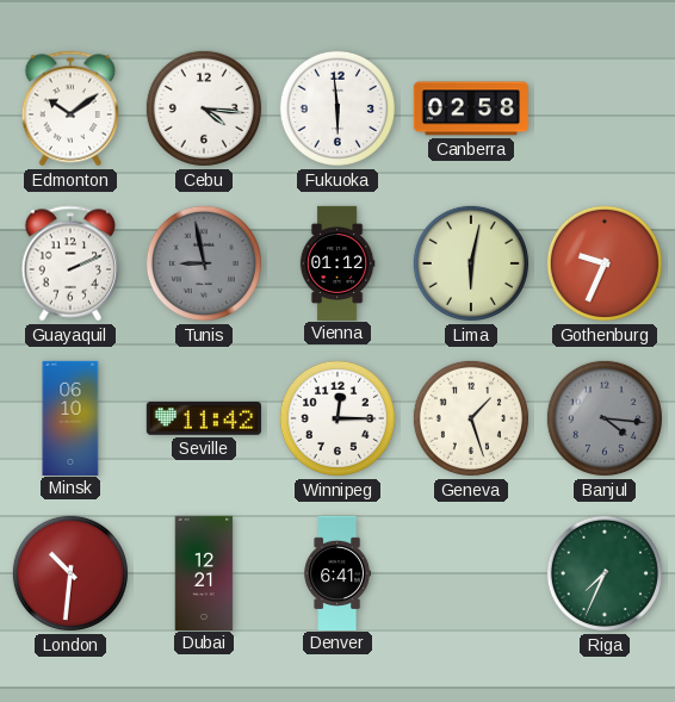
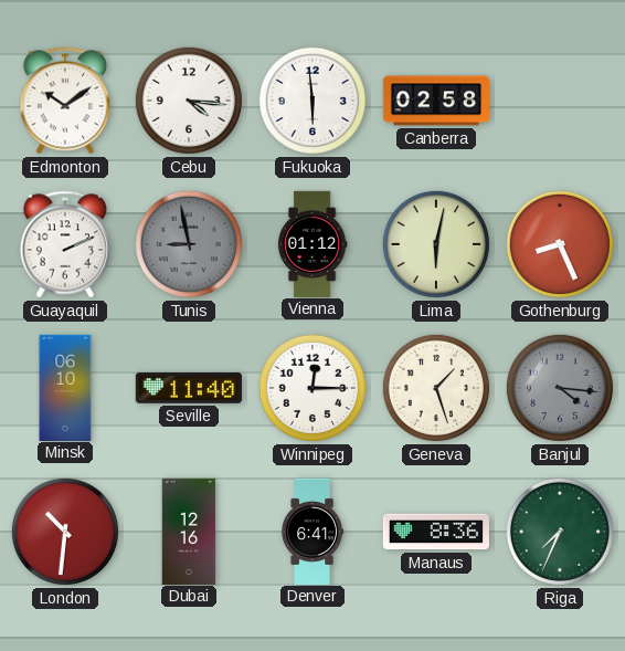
Gothenburg: 9:34 -> 8:26
Seville: 11:42 -> 11:40
Dubai: 12:21 -> 12:16
Manaus: none -> 8:36
